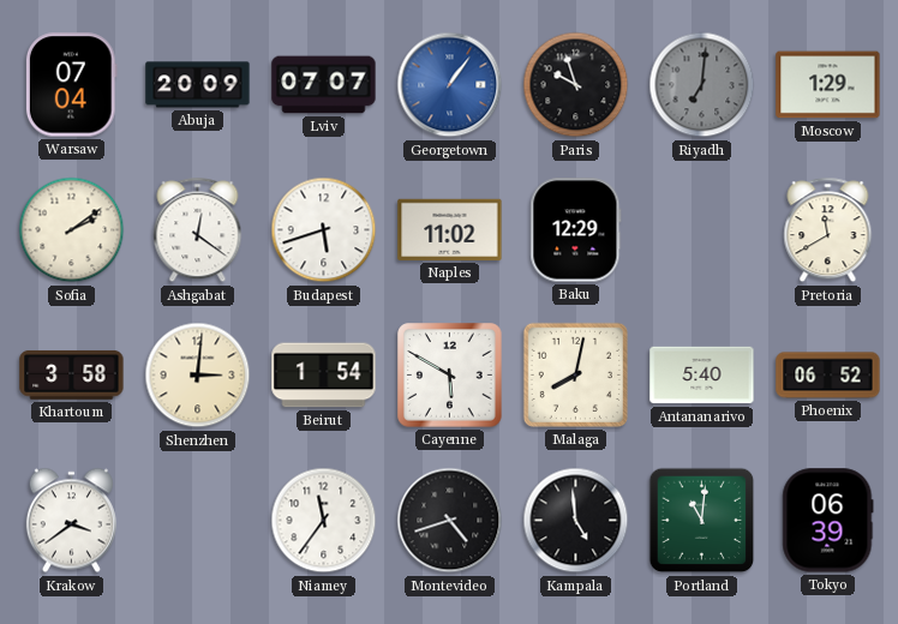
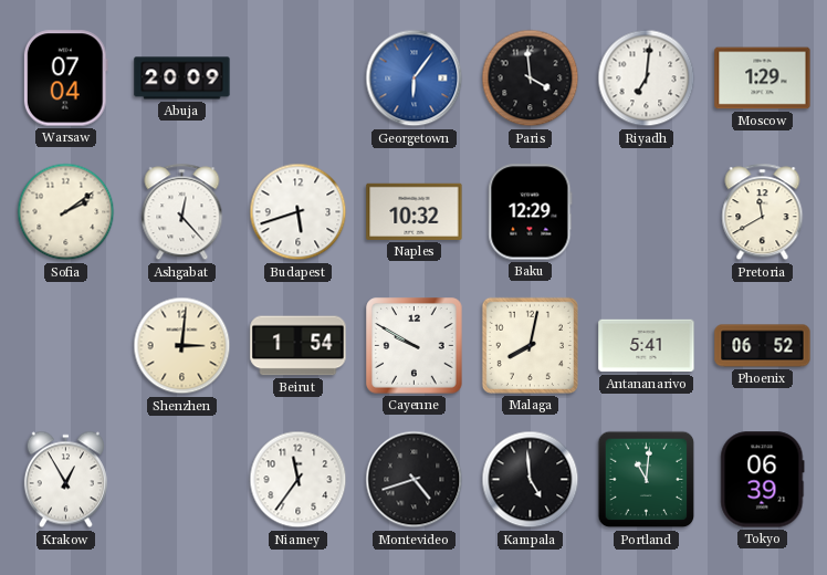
Lviv: 07:07 -> none
Georgetown: 1:06 -> 6:06
Paris: 9:57 -> 3:59
Riyadh dial: grey -> white
Ashgabat: 12:21 -> 12:23
Naples: 11:02 -> 10:32
Khartoum: 3:58 -> none
Cayenne: 5:50 -> 9:50
Antananarivo: 5:40 -> 5:41
Krakow: 3:39 -> 12:55
